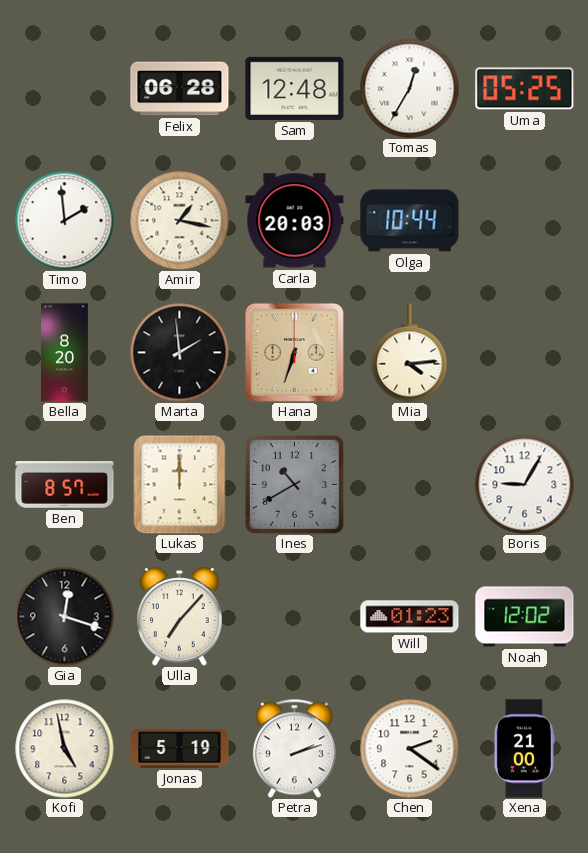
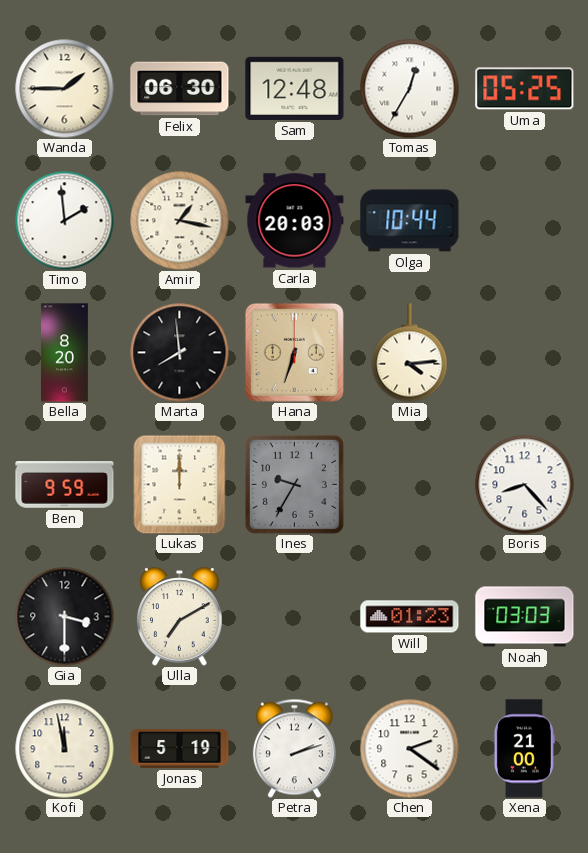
Wanda: none -> 1:45
Felix: 06:28 -> 06:30
Marta: 1:59 -> 7:59
Ben: 8:57 -> 9:59
Ines: 10:40 -> 9:35
Boris: 9:05 -> 8:23
Gia: 12:18 -> 3:30
Ulla: 7:07 -> 7:10
Noah: 12:02 -> 03:03
Kofi: 4:58 -> 11:58
